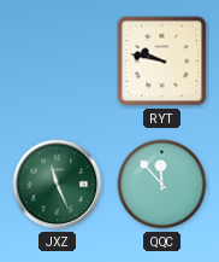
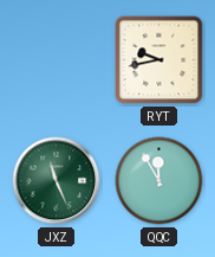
RYT: 9:47 -> 9:43
QQC: 11:53 -> 11:55
